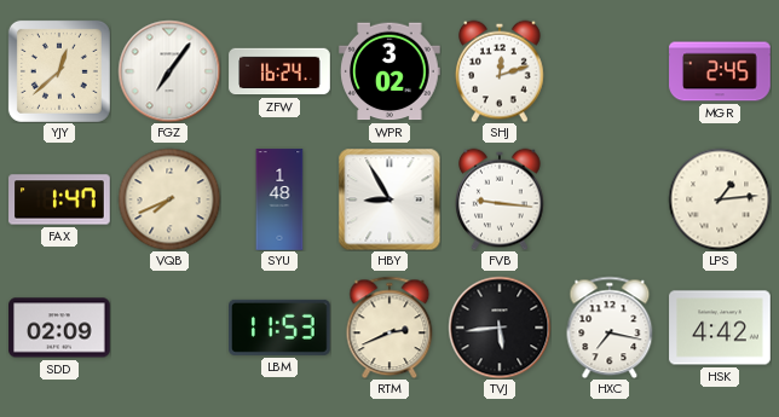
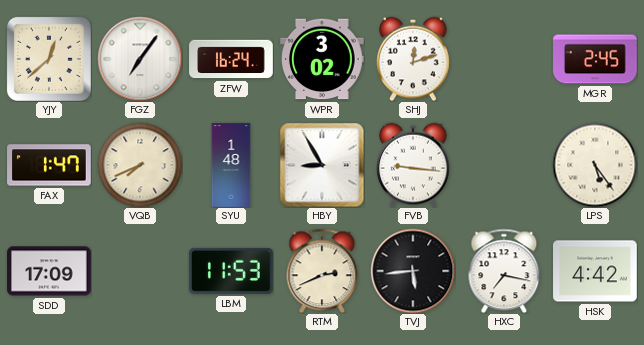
LPS: 1:14 -> 5:24
SDD: 02:09 -> 17:09
